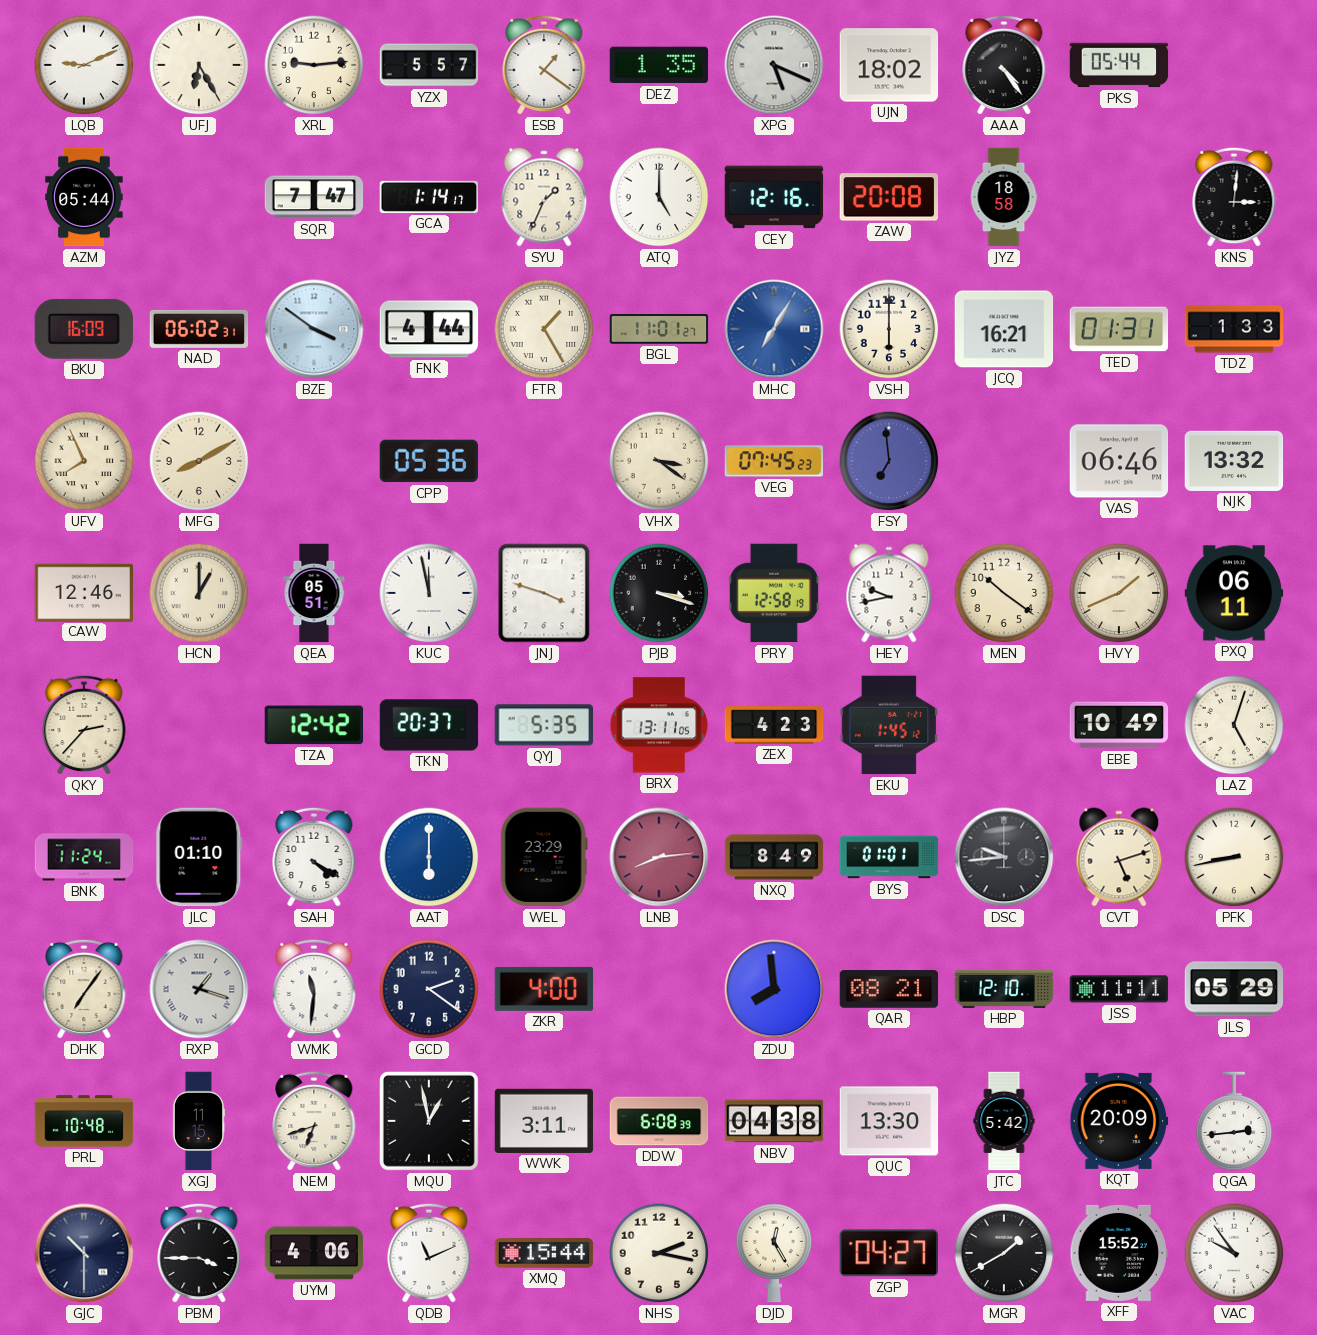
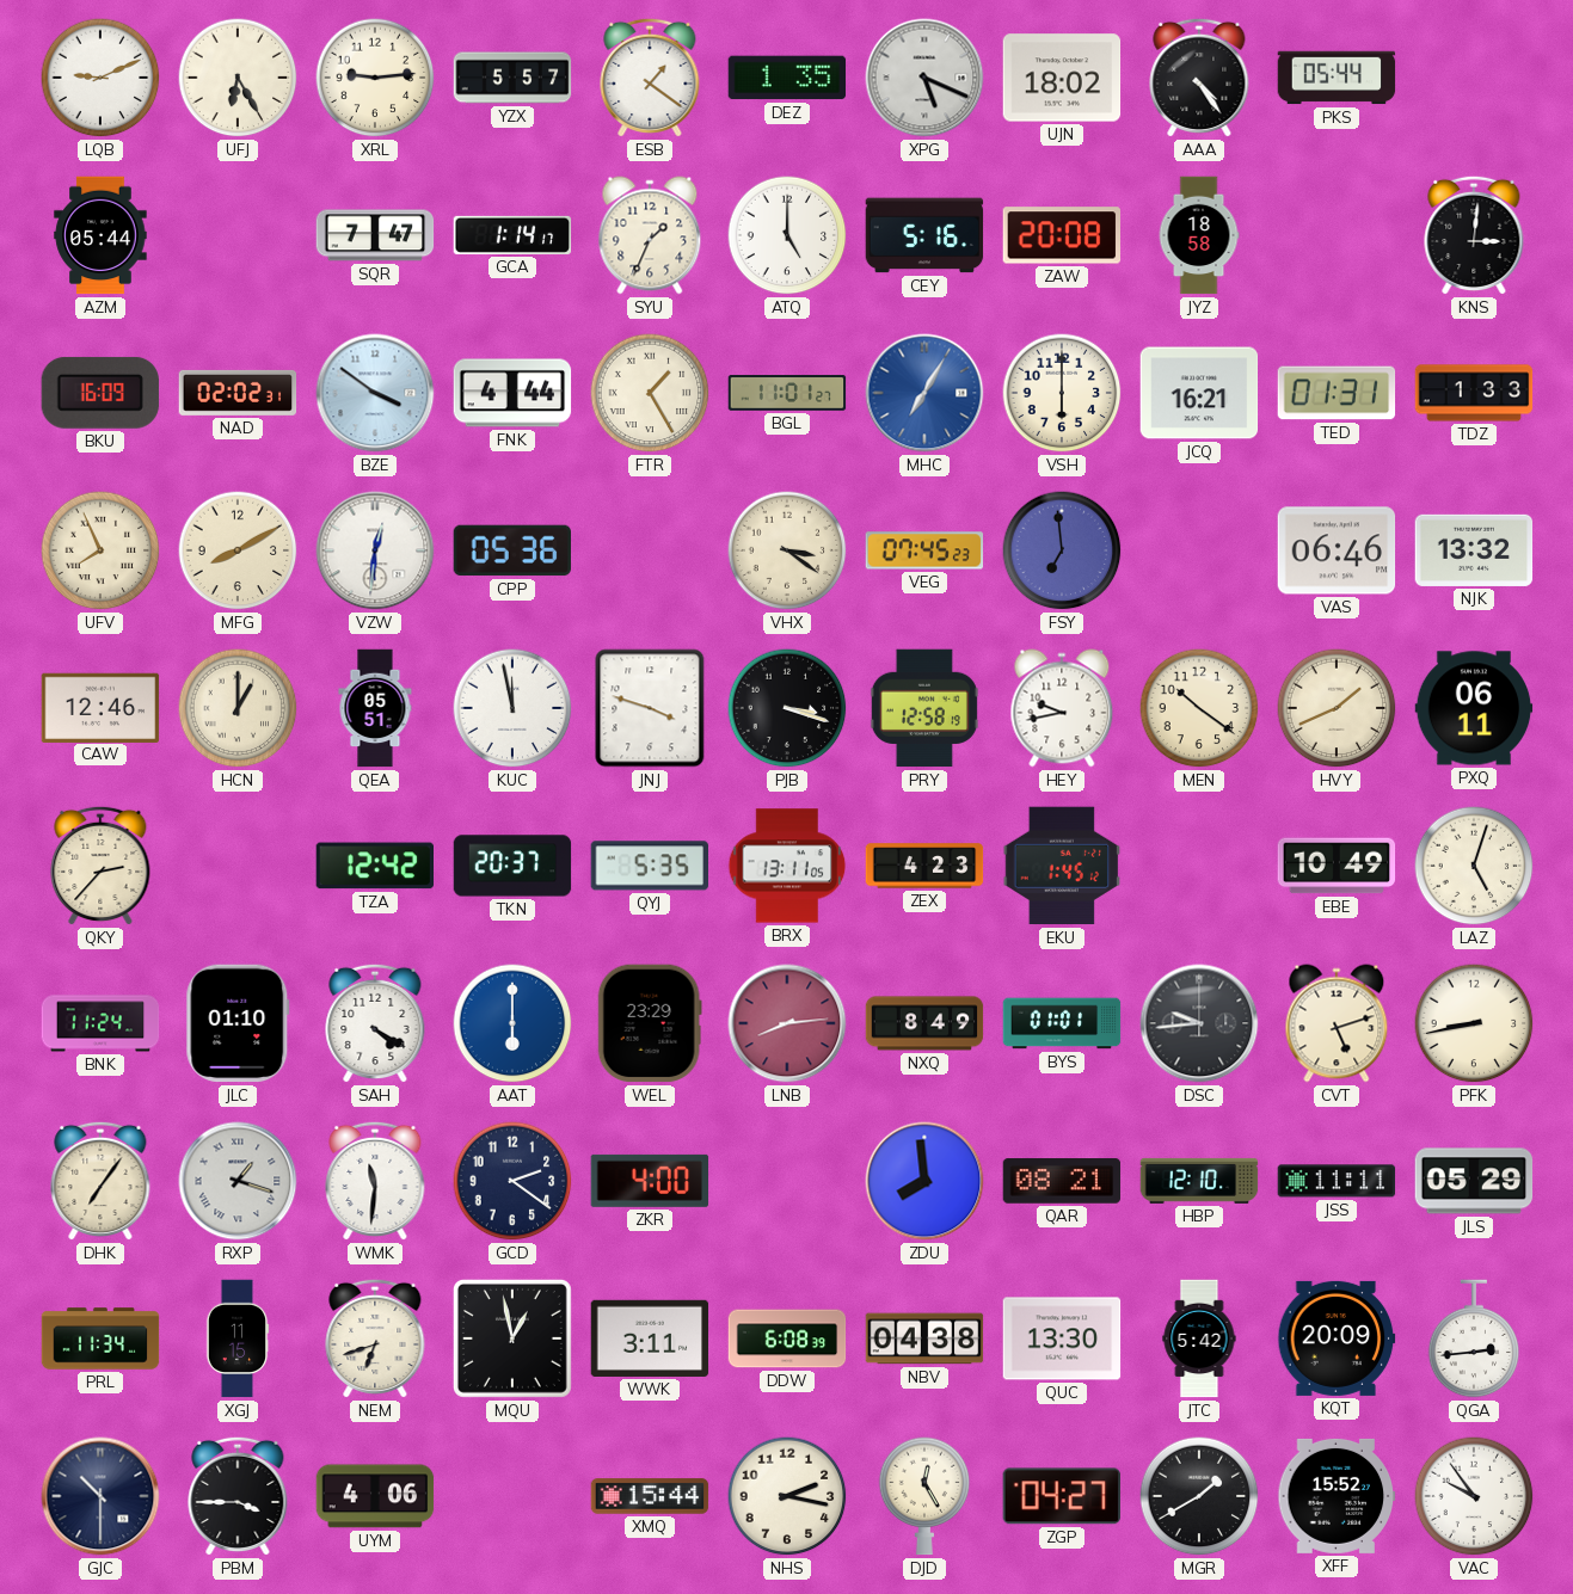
CEY: 12:16 -> 5:16
NAD: 06:02 -> 02:02
VZW: none -> 12:31
PRL: 10:48 -> 11:34
QDB: 11:11 -> none
